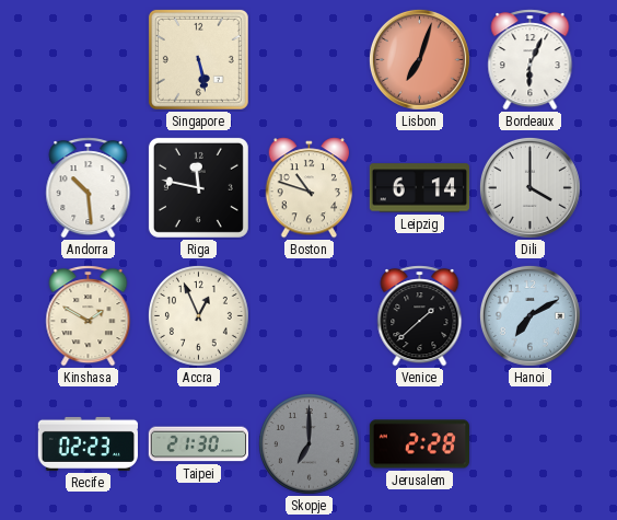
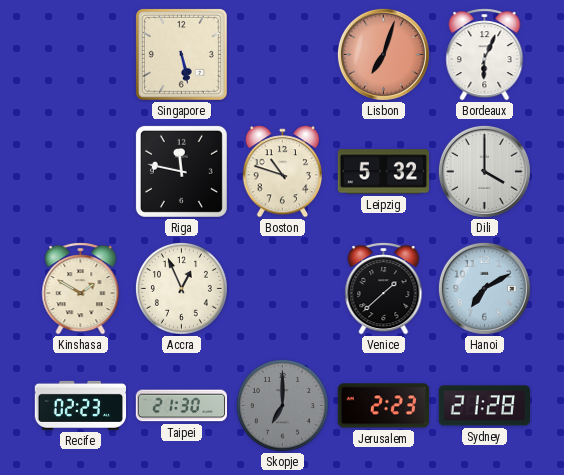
Andorra: 10:29 -> none
Leipzig: 6:14 -> 5:32
Jerusalem: 2:28 -> 2:23
Sydney: none -> 21:28
